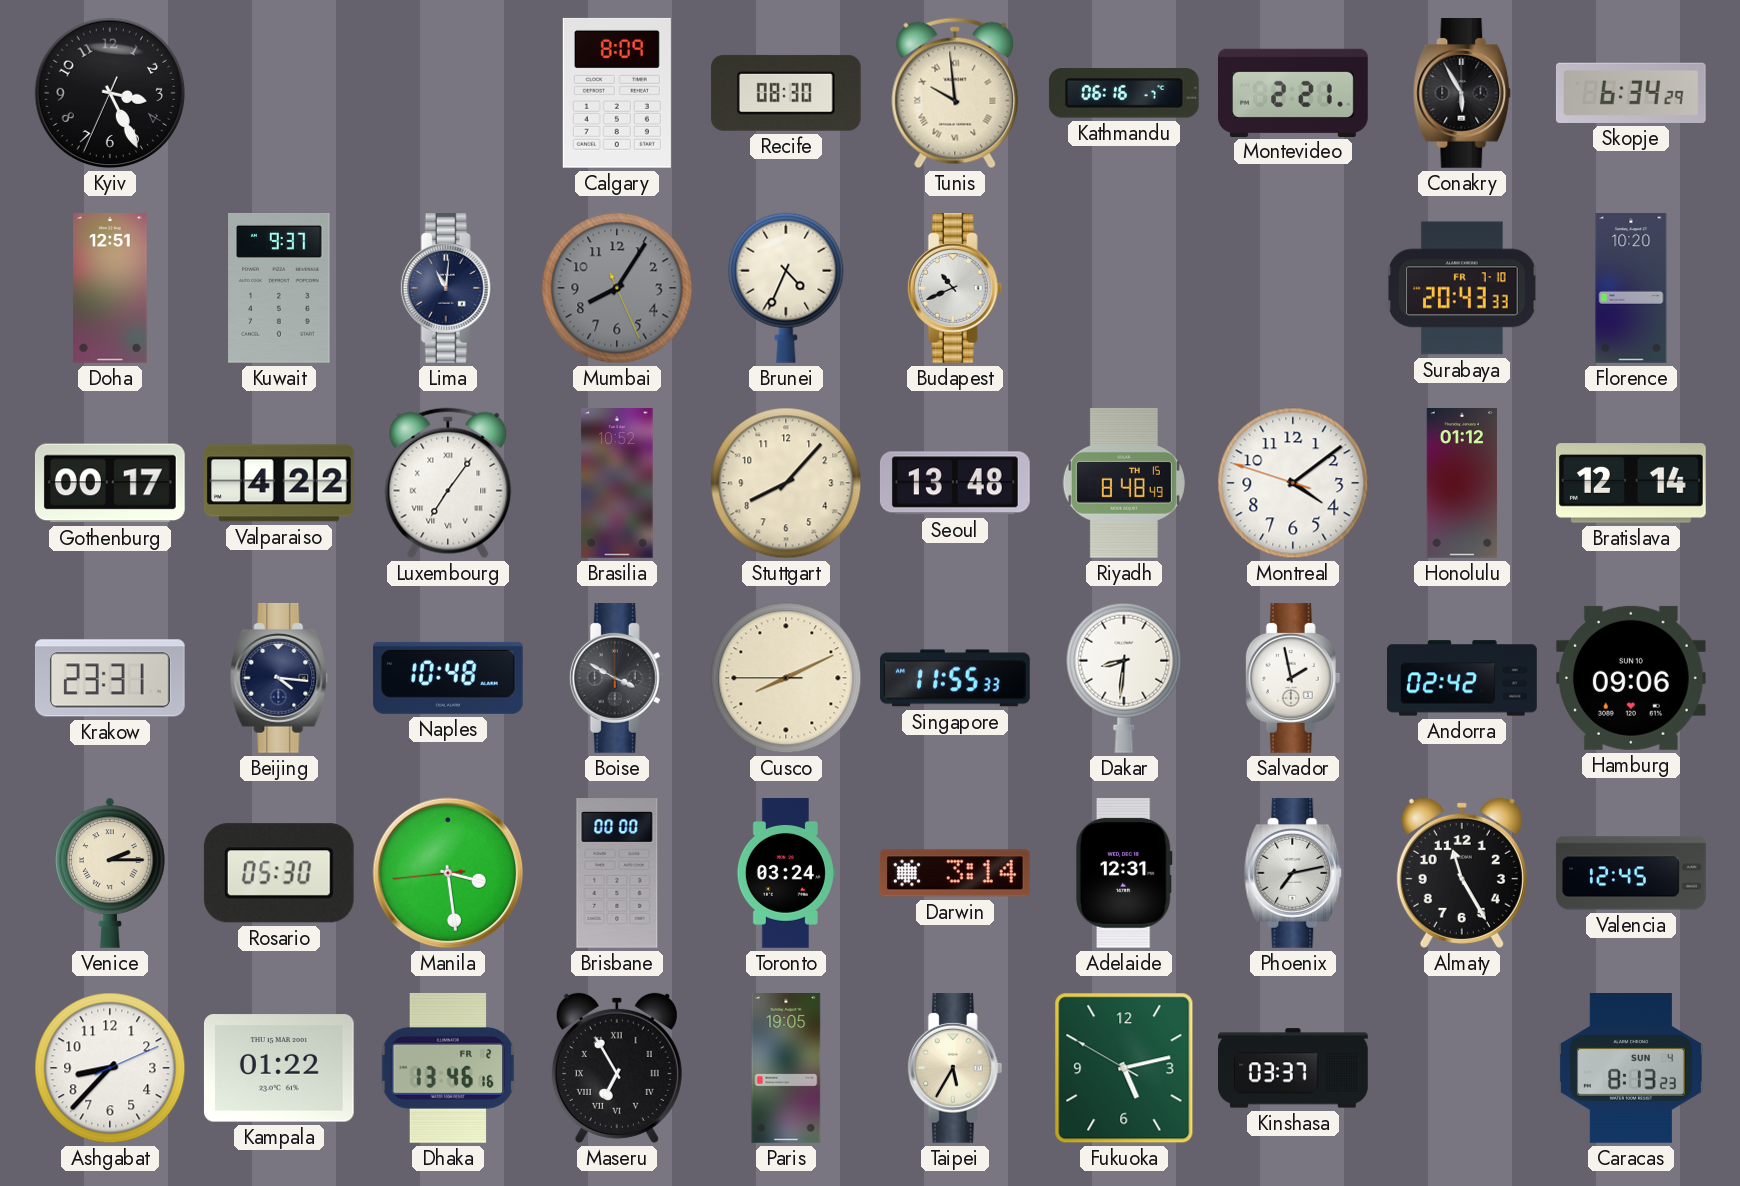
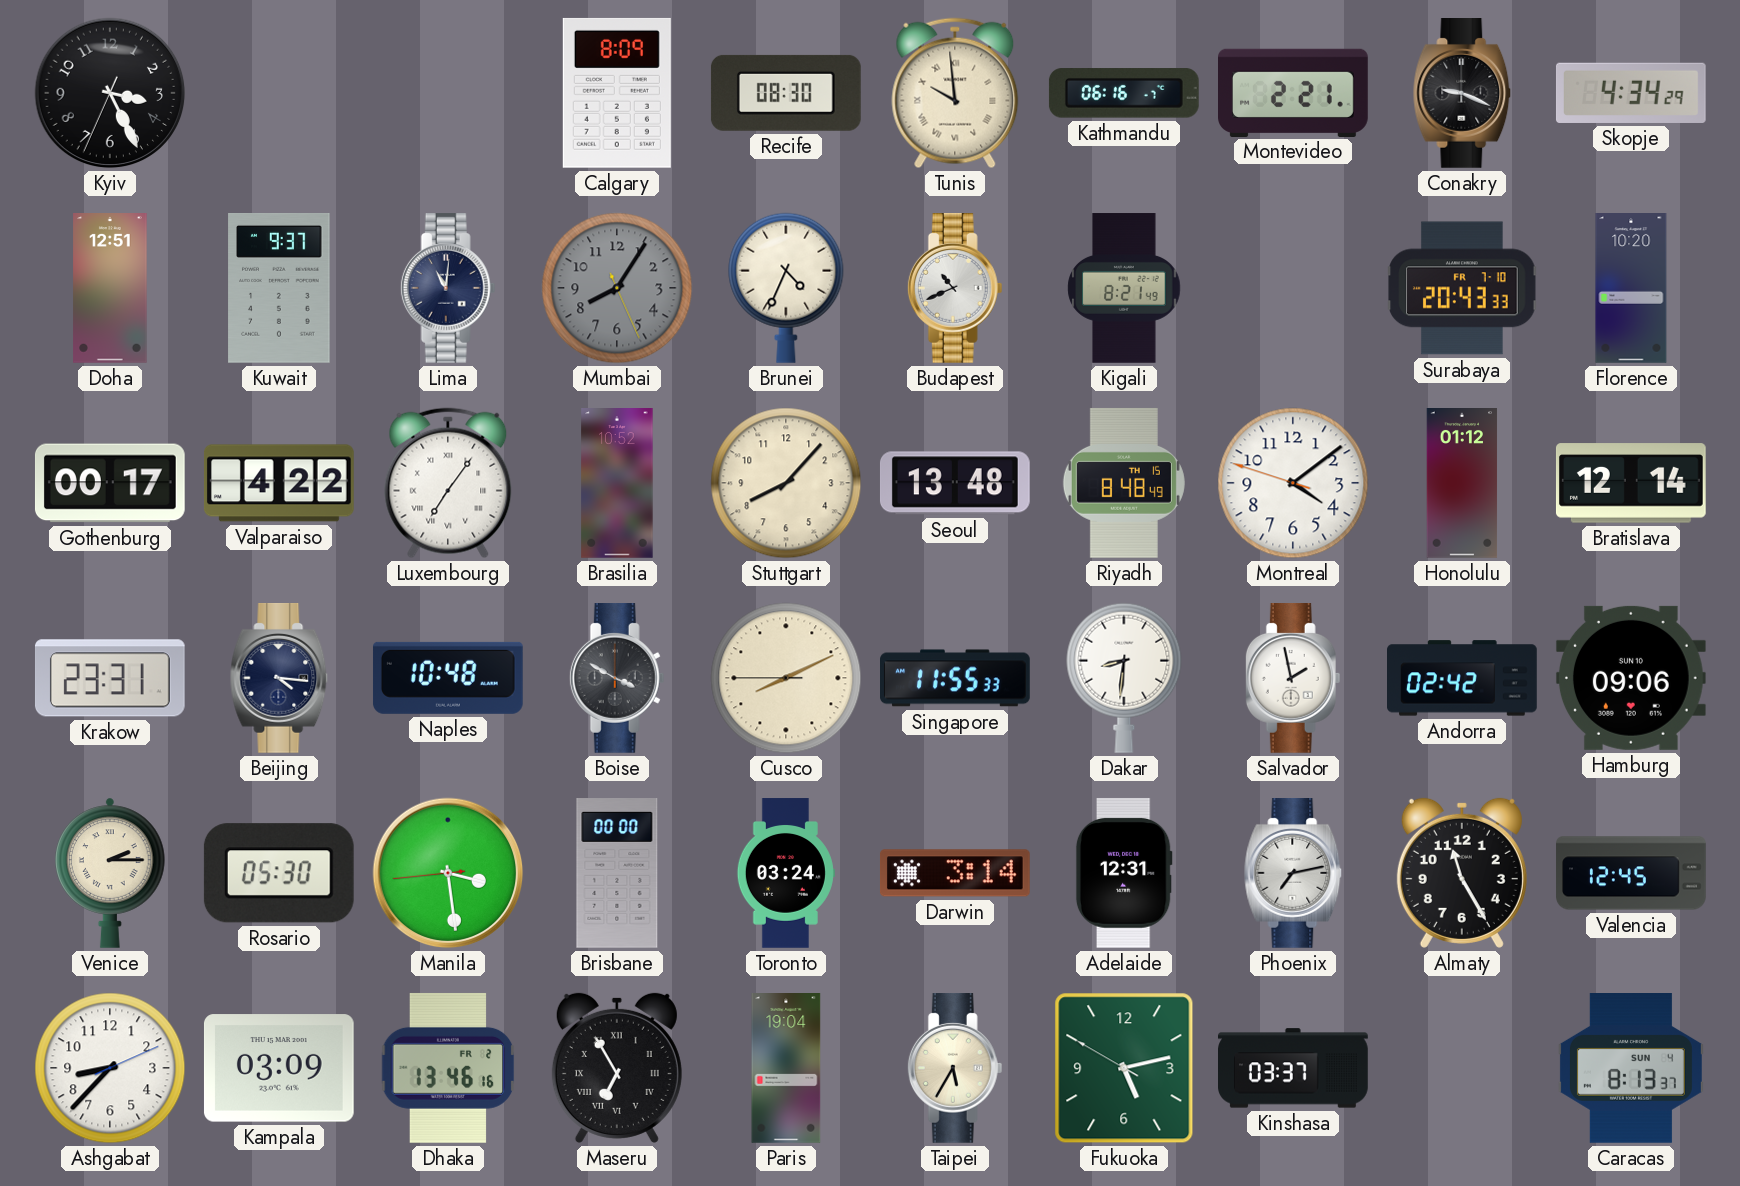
Conakry: 5:55 -> 9:19
Skopje: 6:34 -> 4:34
Kigali: none -> 8:21
Kampala: 01:22 -> 03:09
Paris: 19:05 -> 19:04
Caracas: 8:13:23 -> 8:13:37
